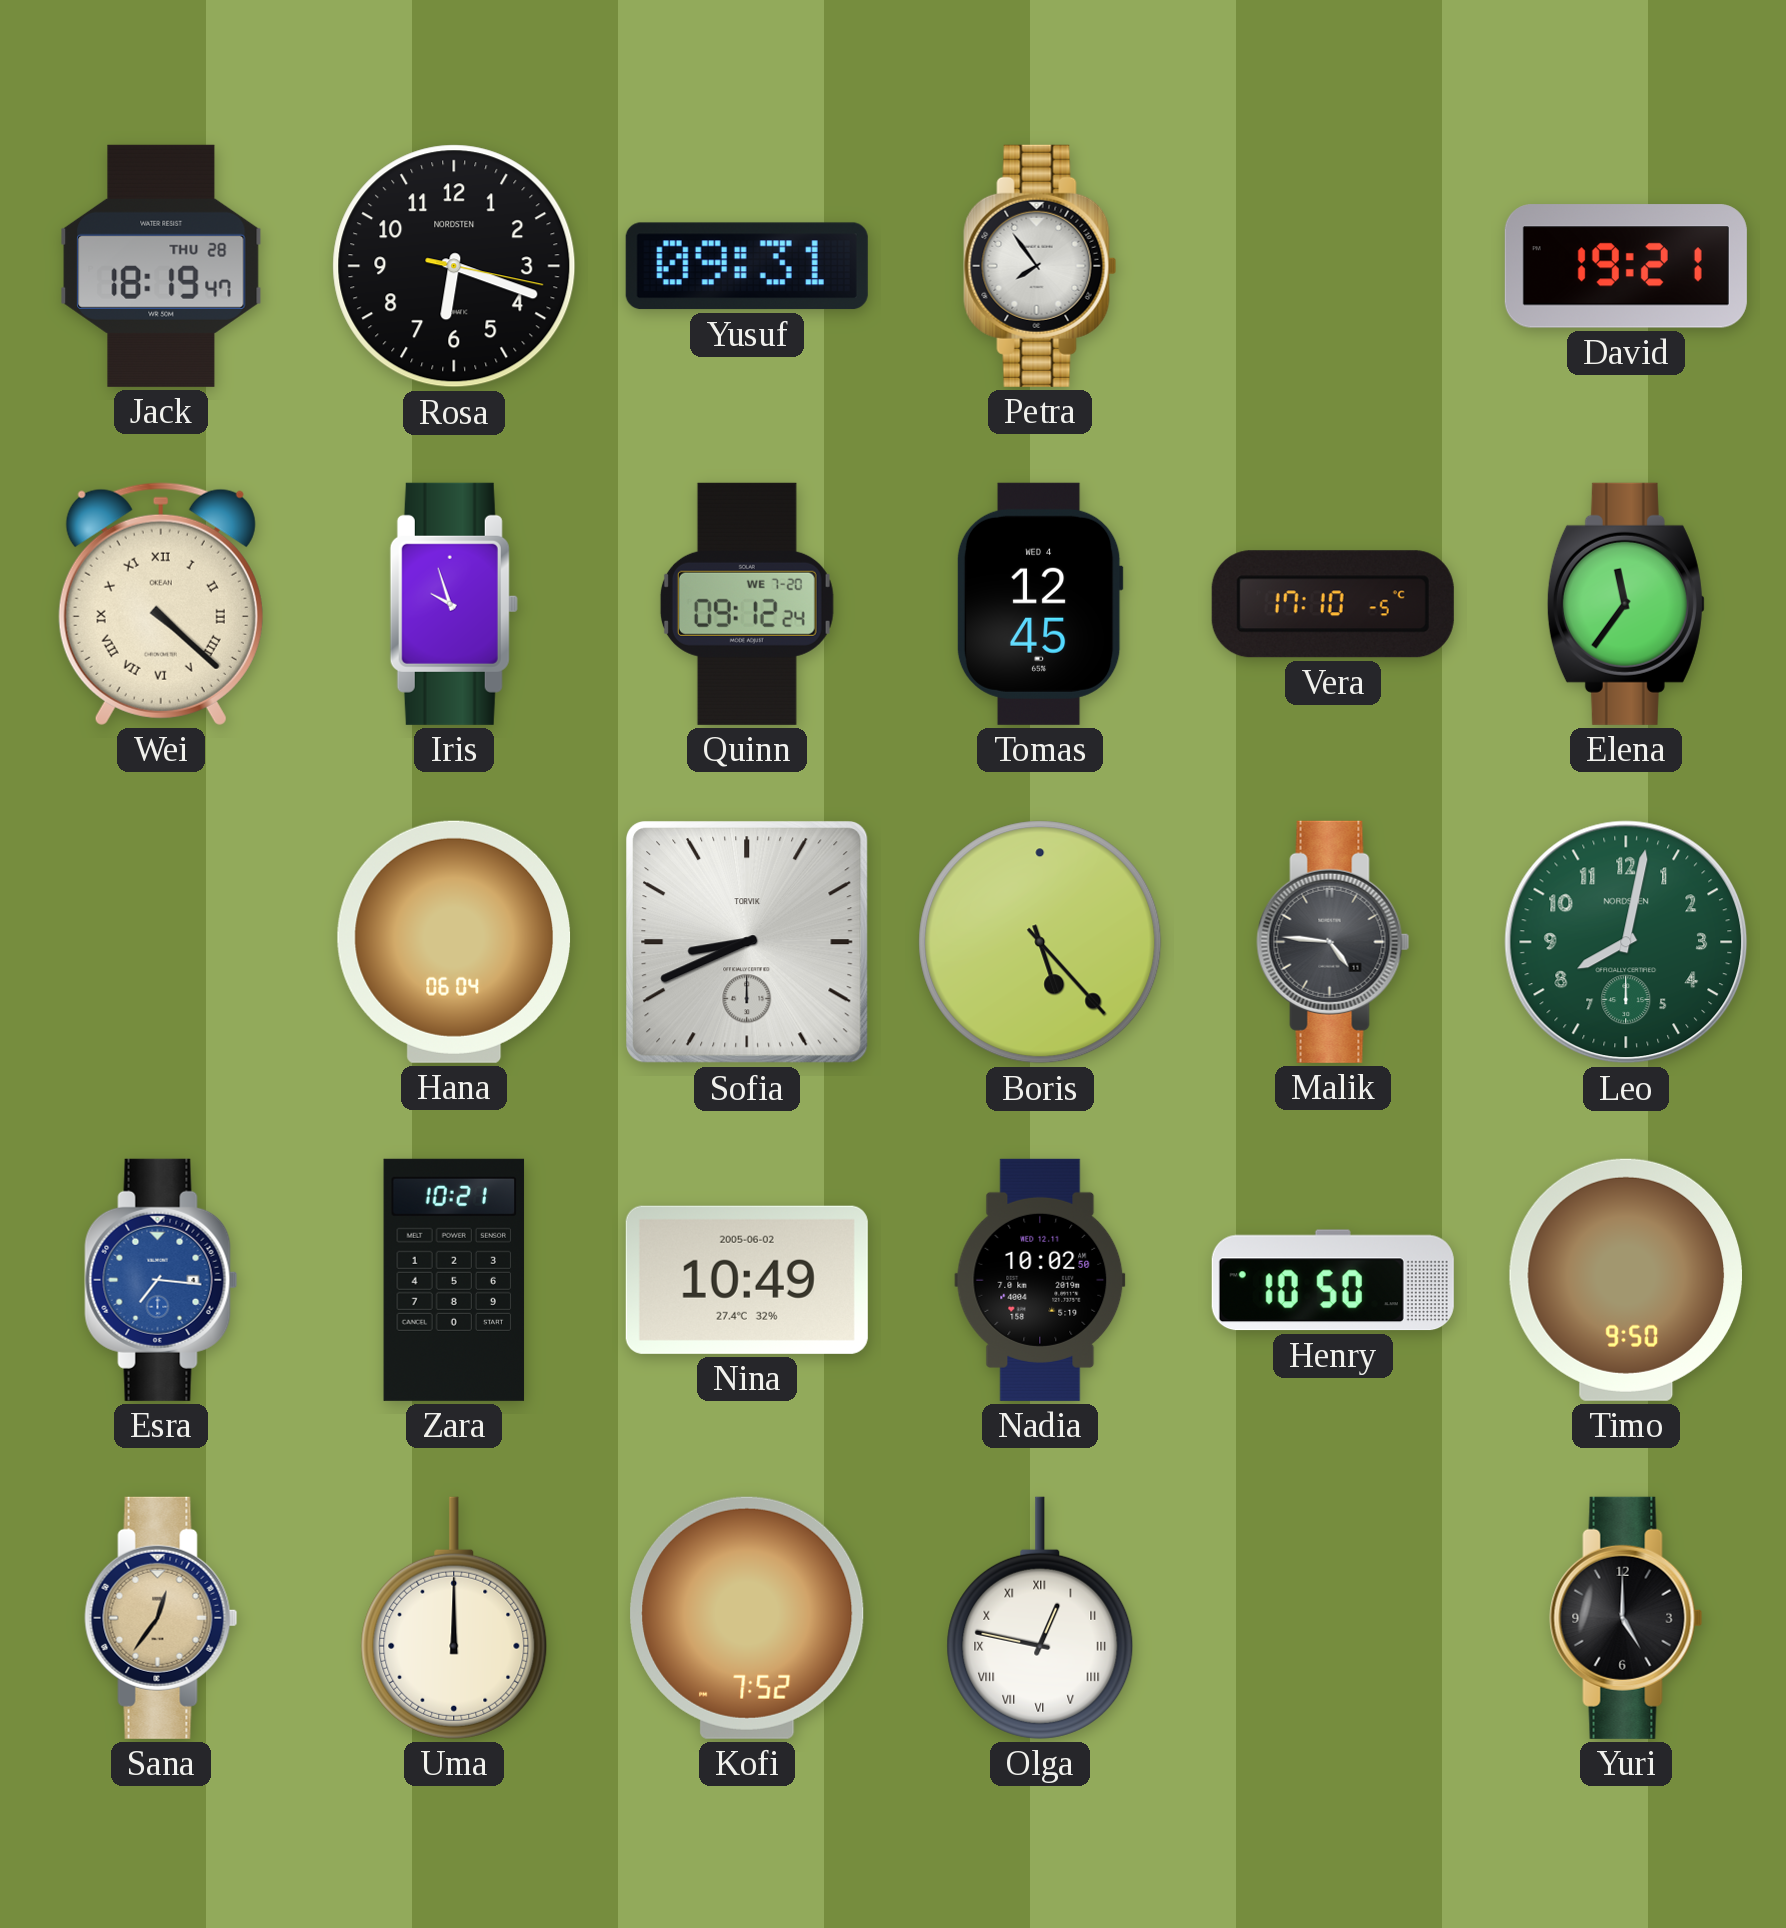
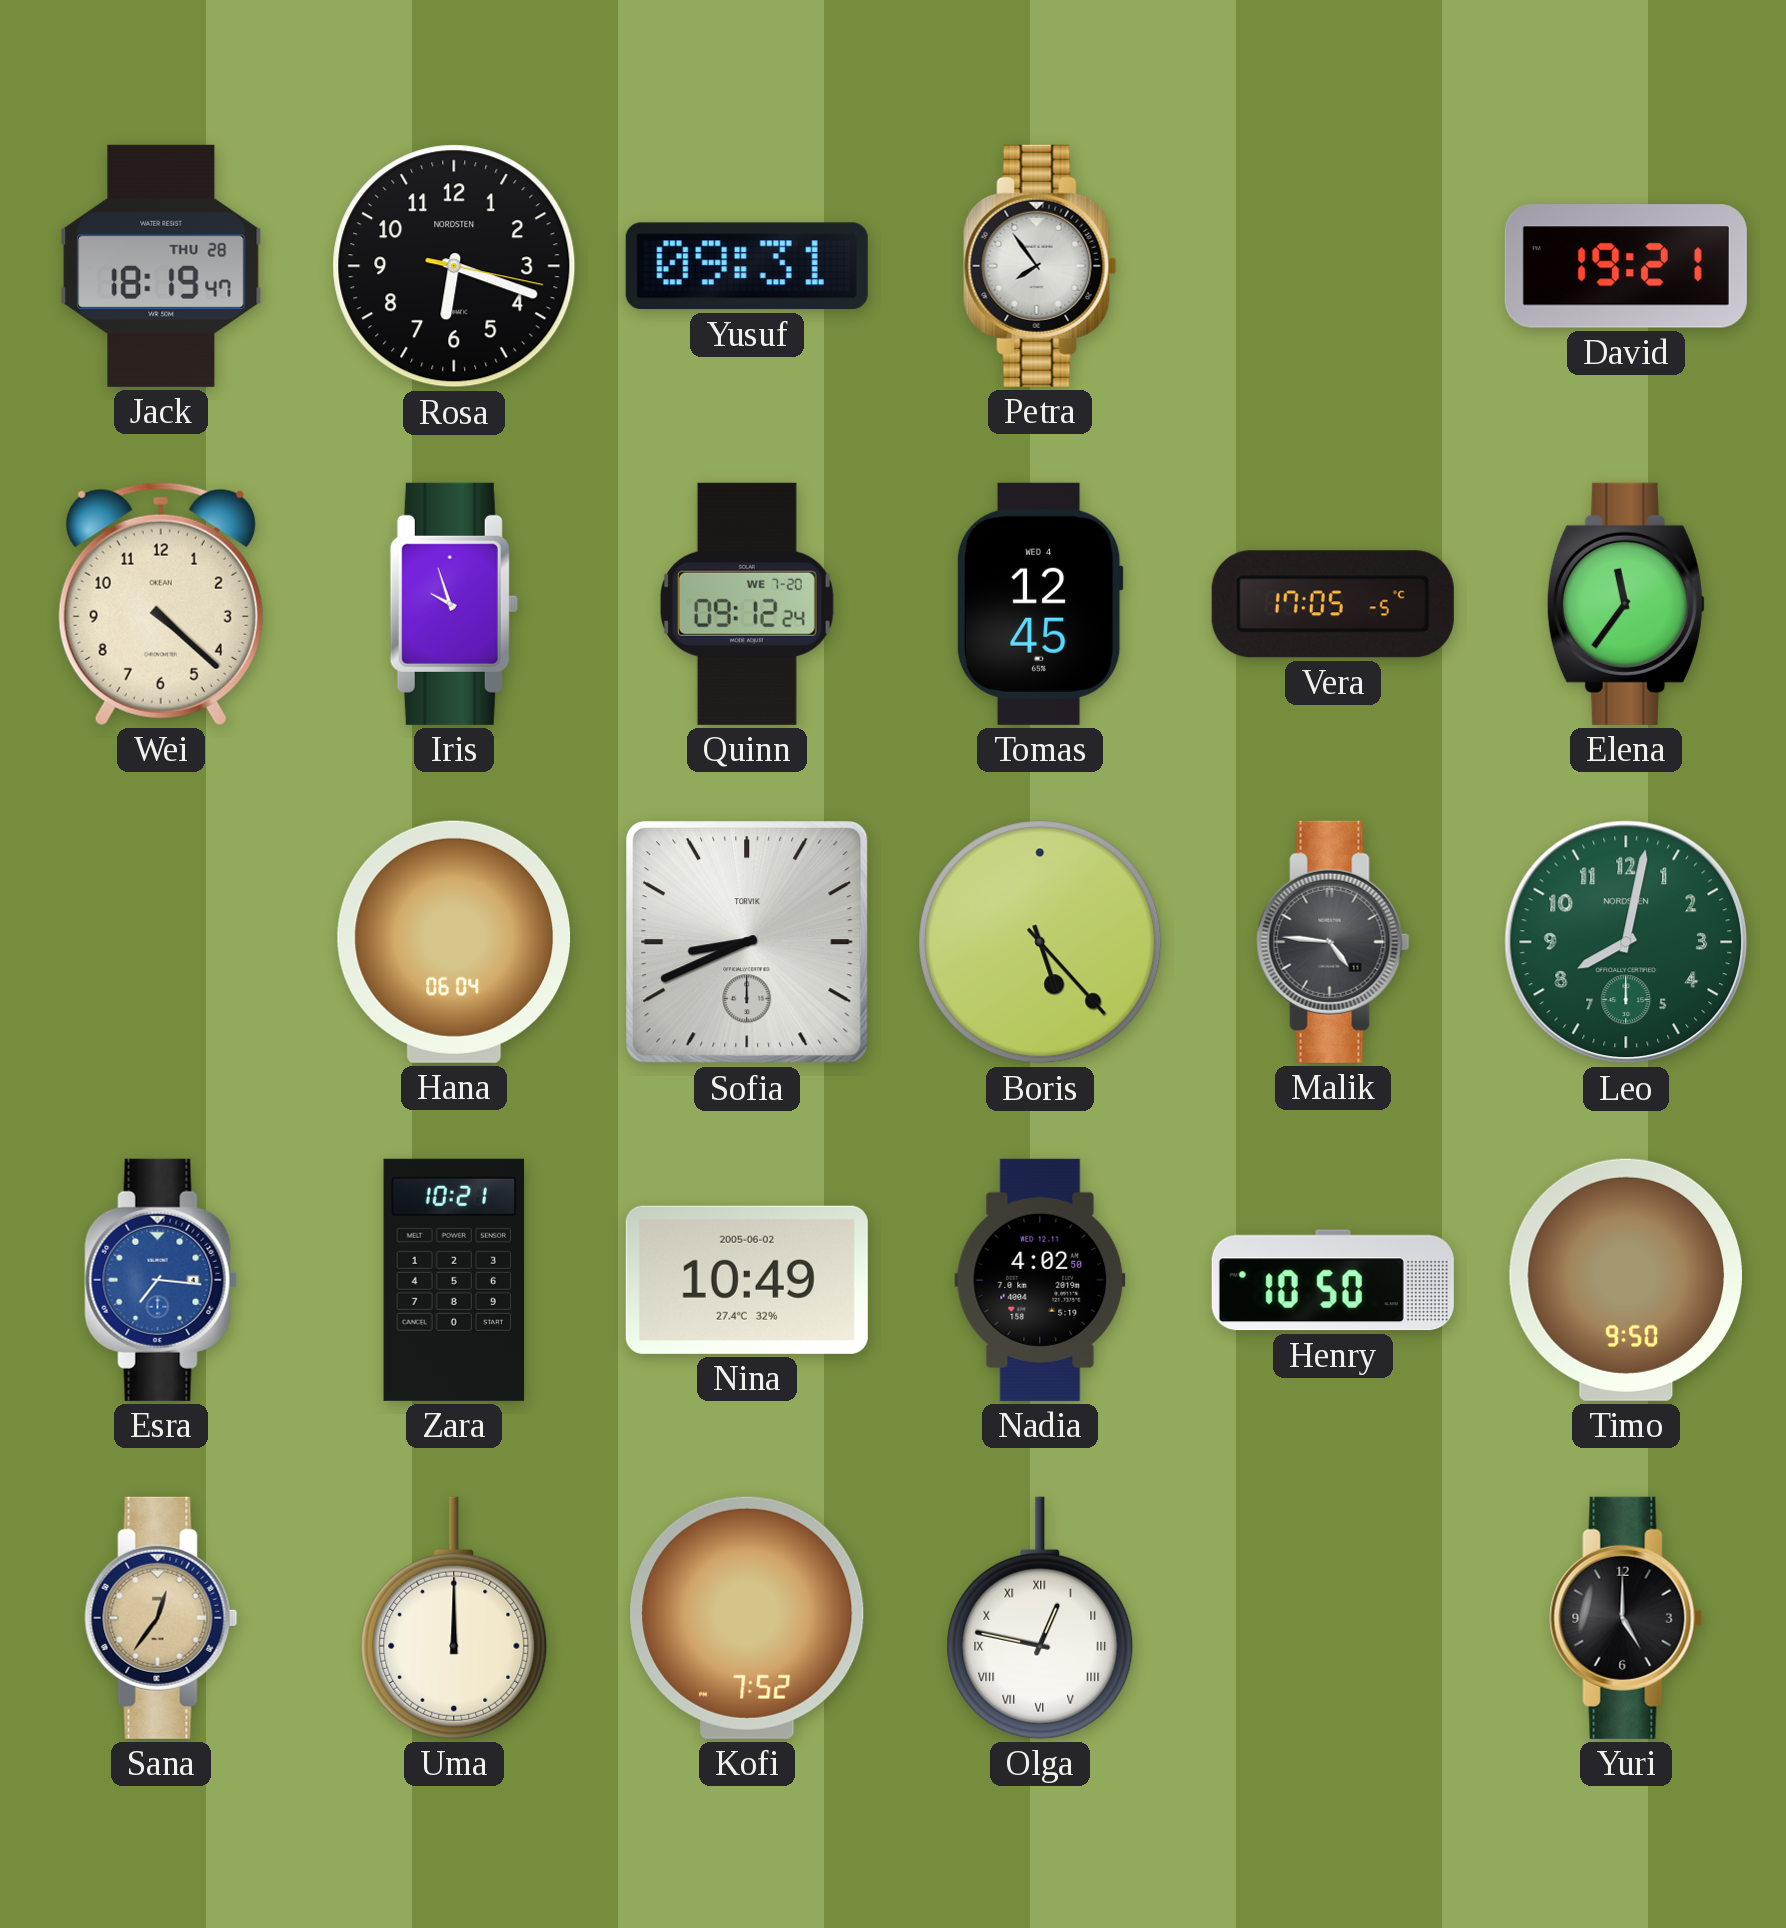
Wei numerals: Roman -> Arabic
Vera: 17:10 -> 17:05
Nadia: 10:02 -> 4:02
